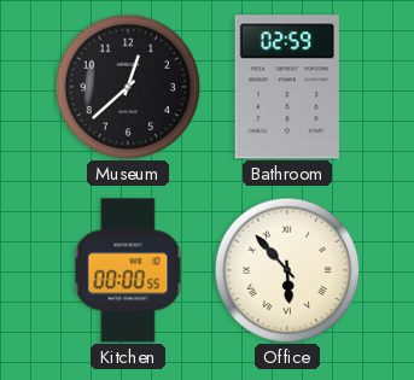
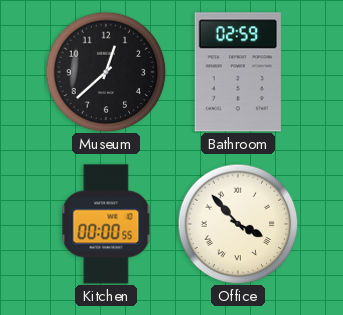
Office: 5:53 -> 3:53
